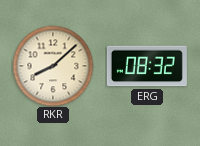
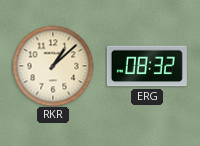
RKR: 8:08 -> 1:08
